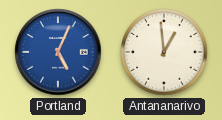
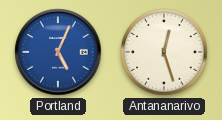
Antananarivo: 12:59 -> 12:27
